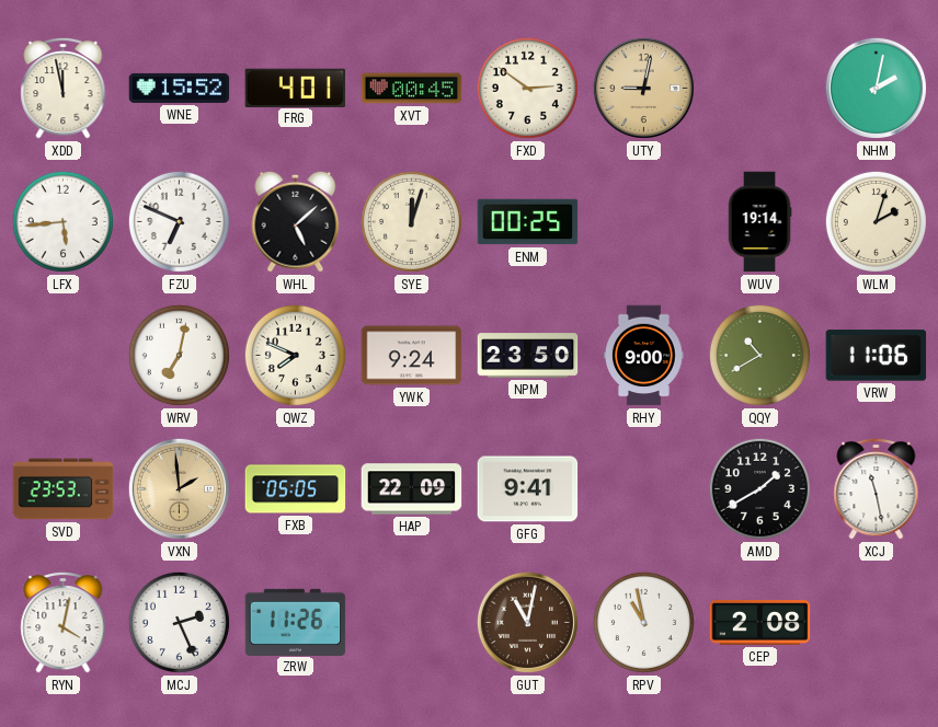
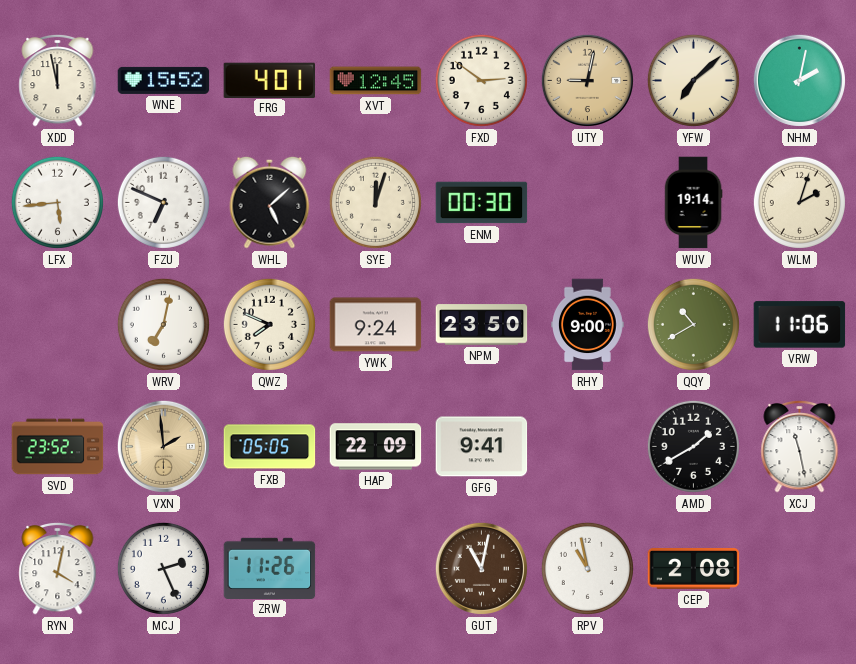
XVT: 00:45 -> 12:45
YFW: none -> 7:08
ENM: 00:25 -> 00:30
SVD: 23:53 -> 23:52
